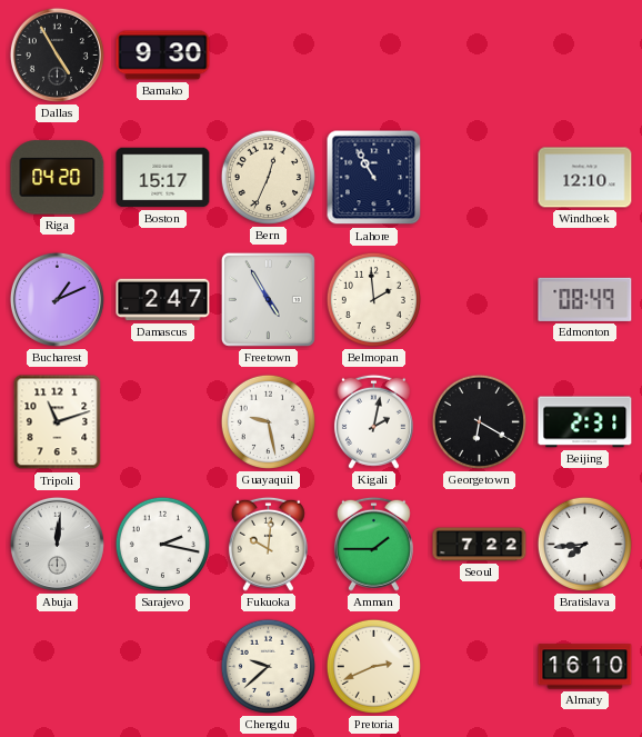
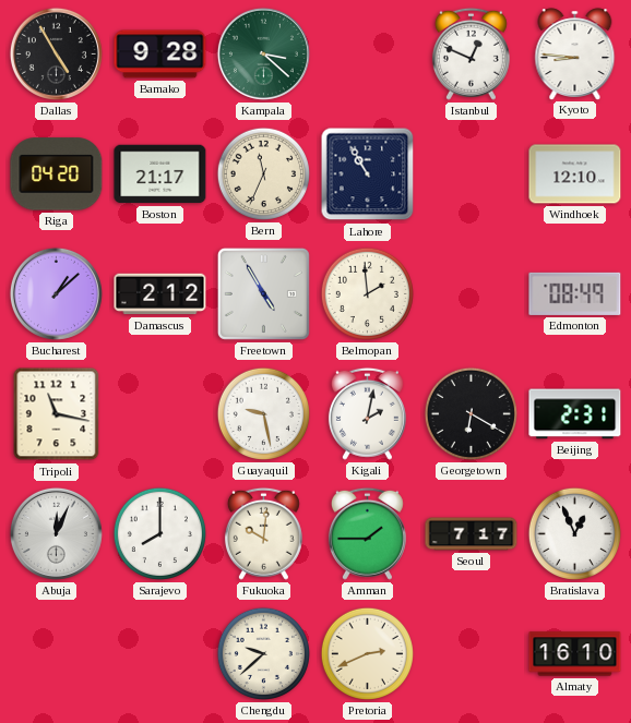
Bamako: 9:30 -> 9:28
Kampala: none -> 3:22
Istanbul: none -> 12:49
Kyoto: none -> 8:46
Boston: 15:17 -> 21:17
Bern: 12:34 -> 11:34
Bucharest: 1:11 -> 1:08
Damascus: 2:47 -> 2:12
Tripoli: 11:12 -> 11:17
Abuja: 12:01 -> 12:04
Sarajevo: 2:17 -> 8:00
Seoul: 7:22 -> 7:17
Bratislava: 7:44 -> 12:56
